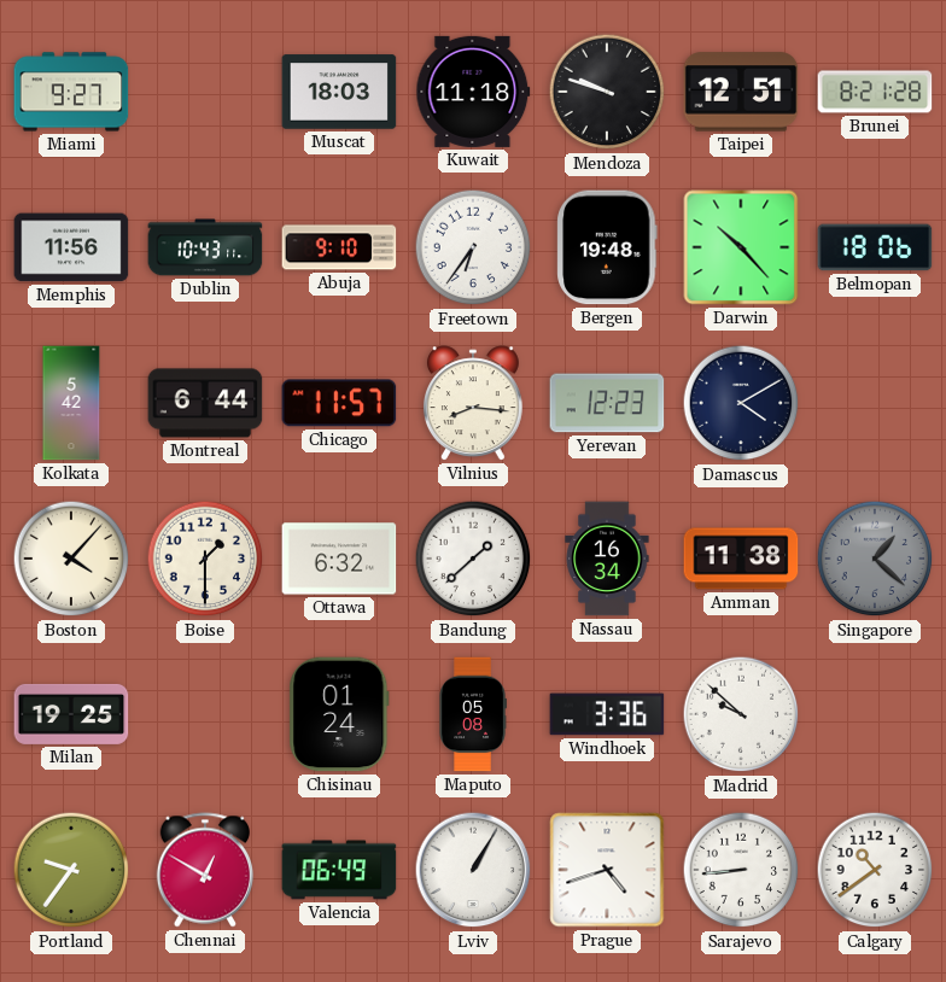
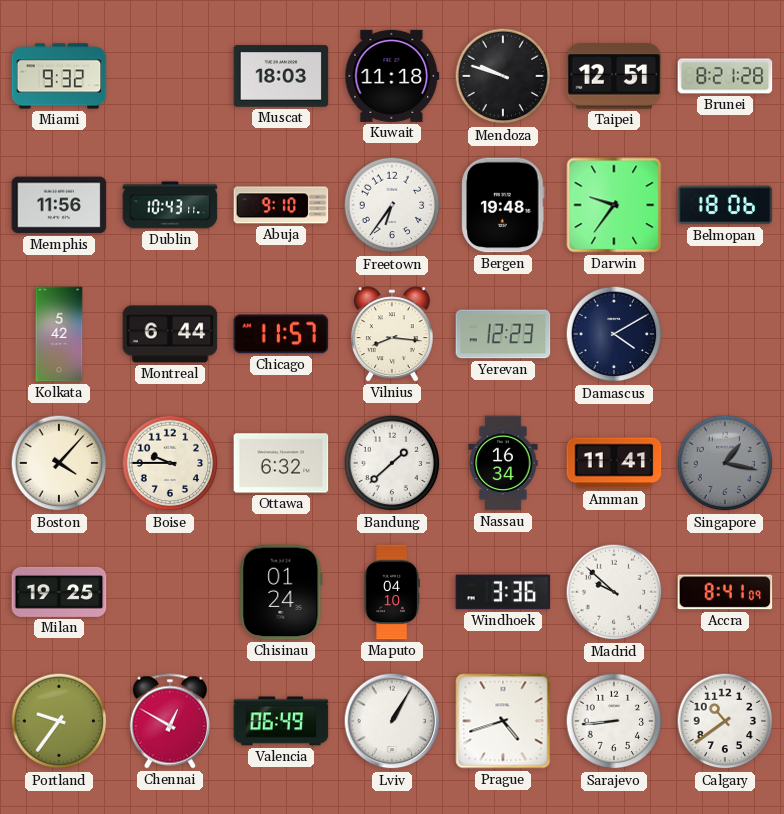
Miami: 9:27 -> 9:32
Darwin: 10:23 -> 9:36
Boise: 1:30 -> 9:45
Amman: 11:38 -> 11:41
Singapore: 1:22 -> 1:17
Maputo: 05:08 -> 04:10
Accra: none -> 8:41
